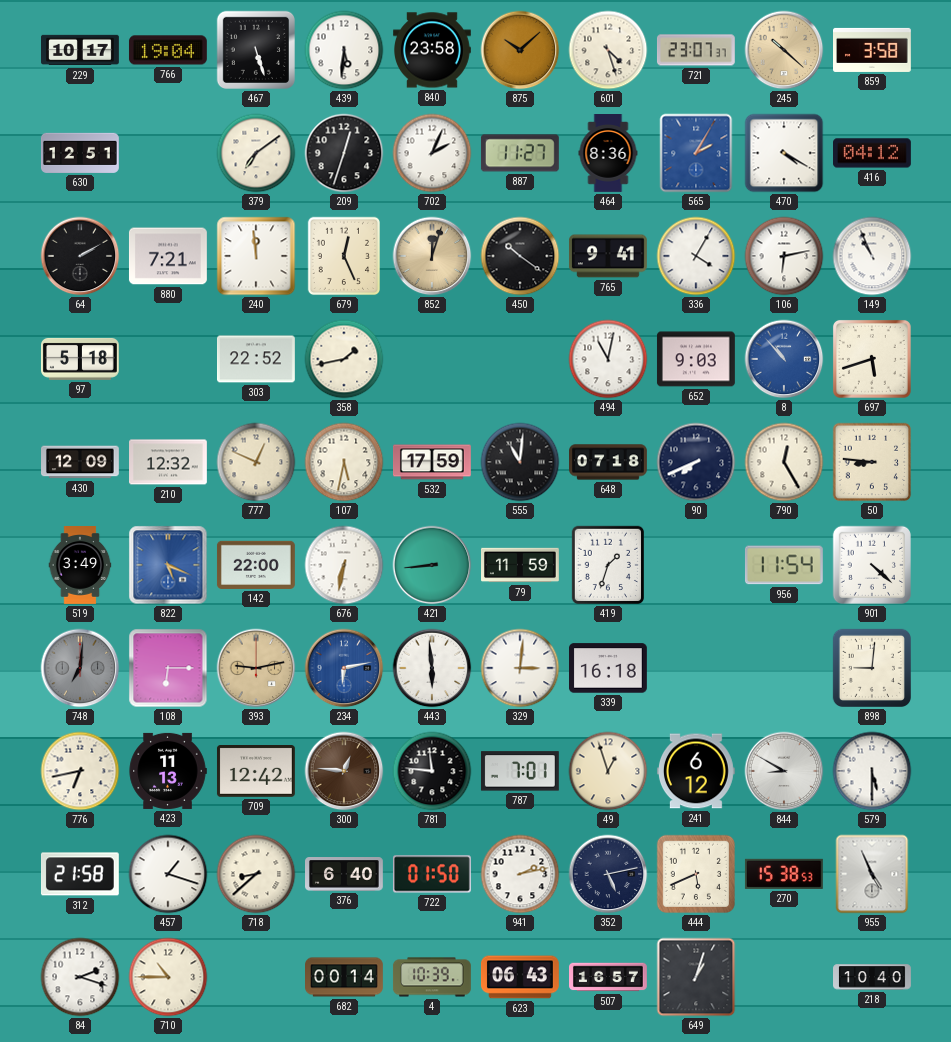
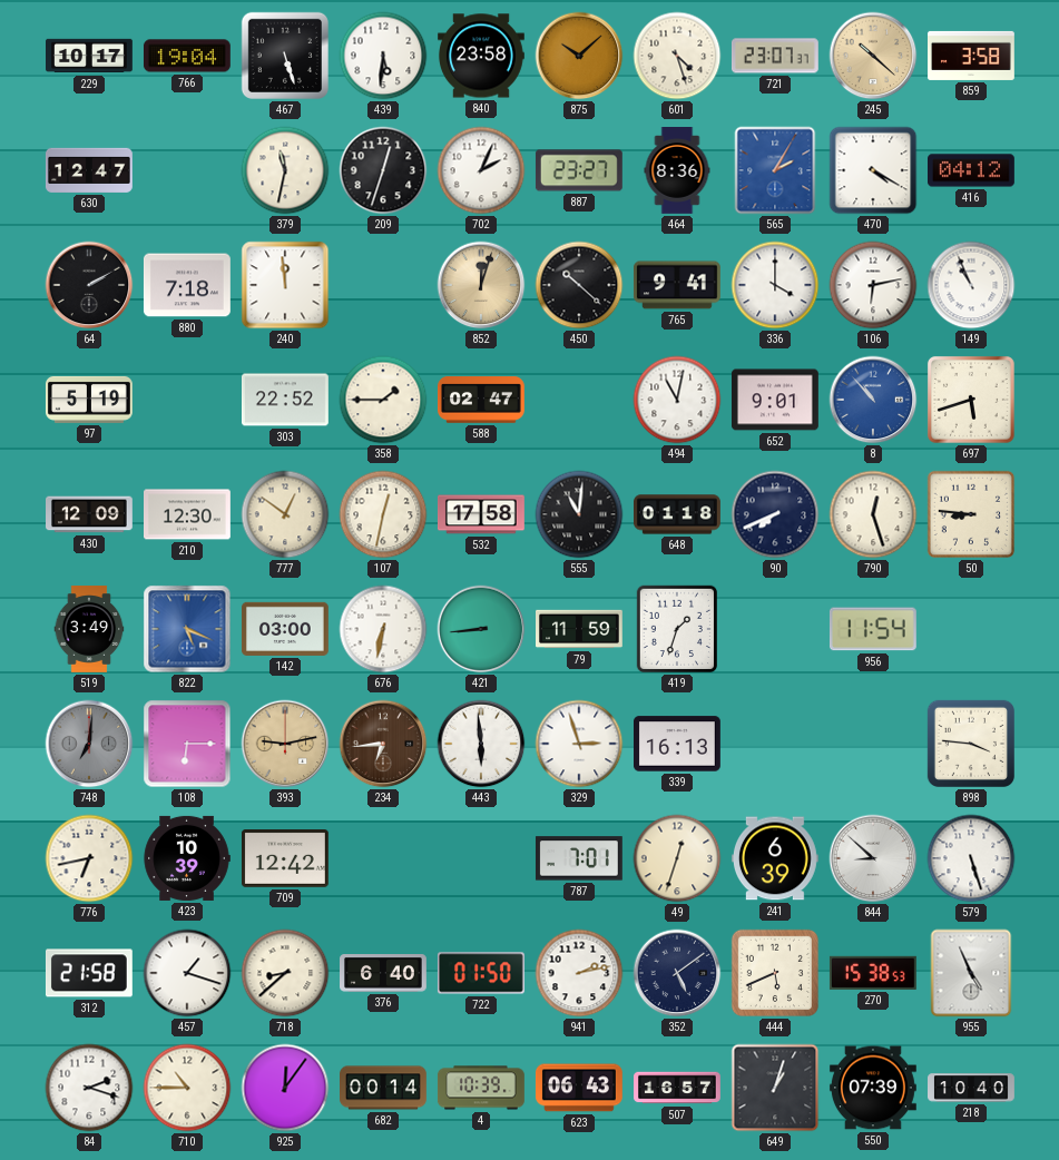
630: 12:51 -> 12:47
379: 7:09 -> 11:32
887: 11:27 -> 23:27
880: 7:21 -> 7:18
679: 12:26 -> none
450: 10:21 -> 10:22
336: 4:05 -> 4:00
97: 5:18 -> 5:19
358: 1:43 -> 1:45
588: none -> 02:47
652: 9:03 -> 9:01
210: 12:32 -> 12:30
777: 12:49 -> 12:51
107: 5:32 -> 12:32
532: 17:59 -> 17:58
648: 07:18 -> 01:18
790: 12:25 -> 12:27
142: 22:00 -> 03:00
901: 4:22 -> none
234: 6:13 -> 6:44
234 dial: blue -> brown
329: 3:01 -> 2:57
339: 16:18 -> 16:13
898: 9:01 -> 3:46
423: 11:13 -> 10:39
300: 12:46 -> none
781: 11:46 -> none
49: 12:57 -> 12:33
241: 6:12 -> 6:39
844: 8:50 -> 8:52
579: 5:30 -> 5:27
352: 5:13 -> 5:09
925: none -> 12:06
550: none -> 07:39
